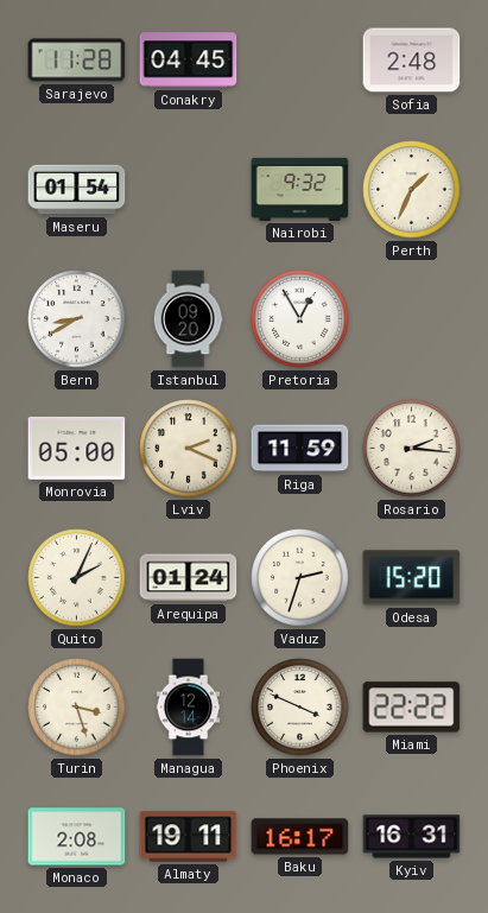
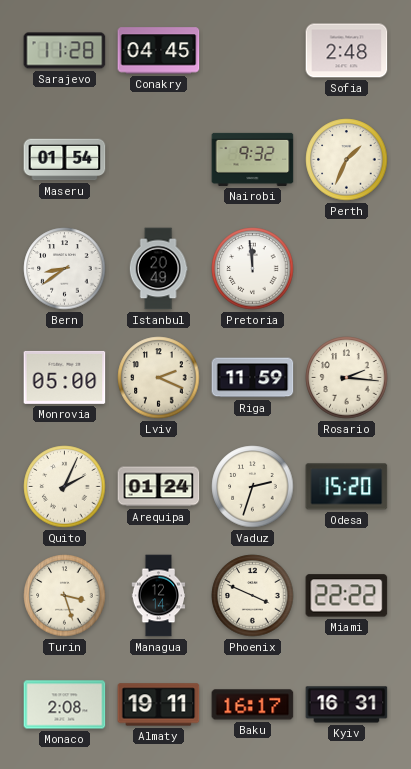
Bern: 8:40 -> 8:39
Istanbul: 09:20 -> 20:49
Pretoria: 12:55 -> 11:59
